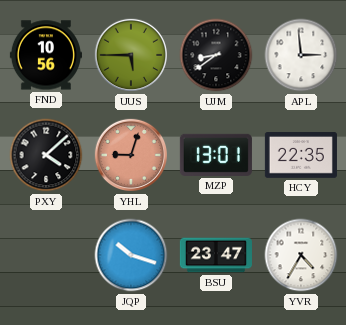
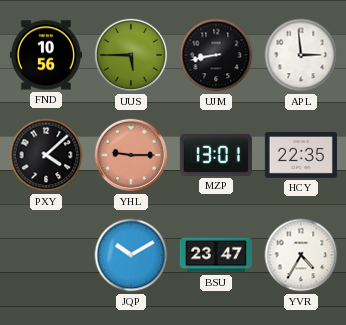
UJM: 8:39 -> 8:43
YHL: 9:03 -> 9:15
JQP: 10:18 -> 10:10
